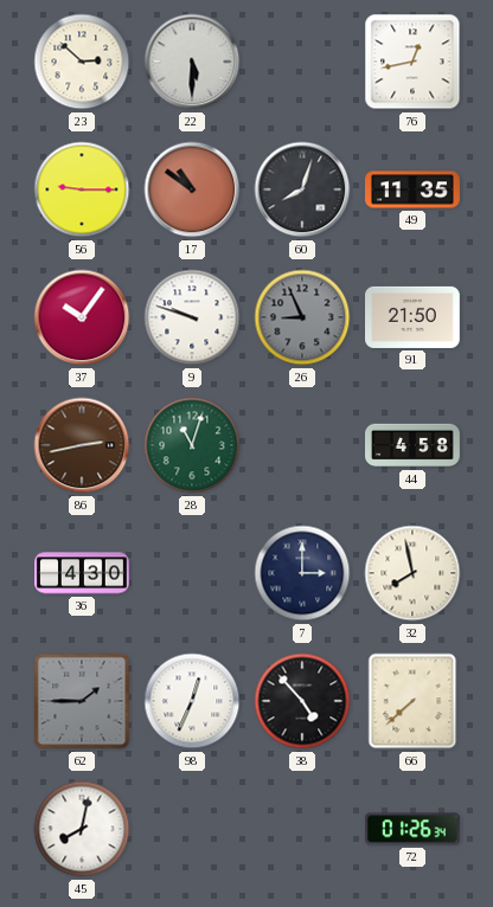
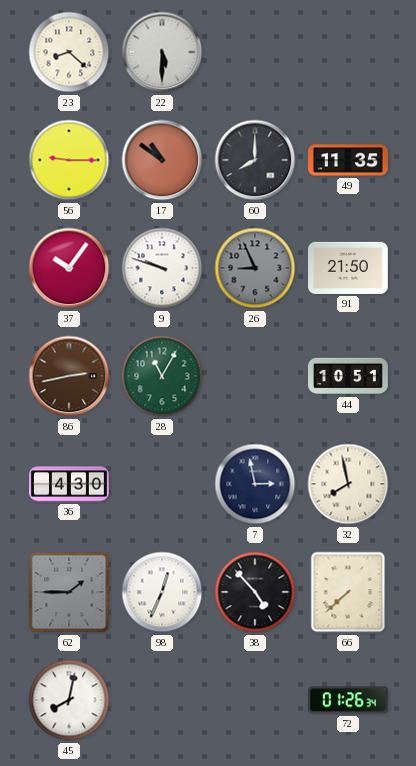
23: 2:52 -> 8:22
76: 12:43 -> none
60: 8:03 -> 8:00
28: 11:03 -> 11:05
44: 4:58 -> 10:51
7: 3:00 -> 2:58
